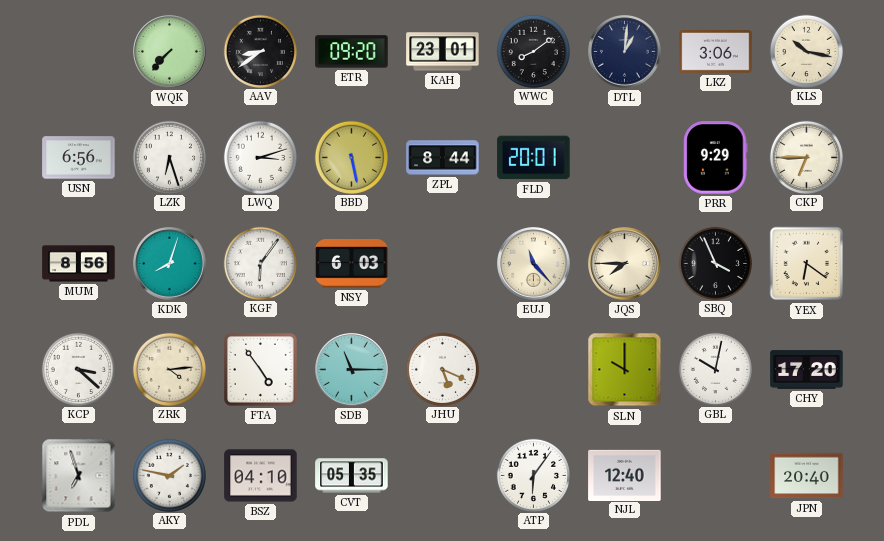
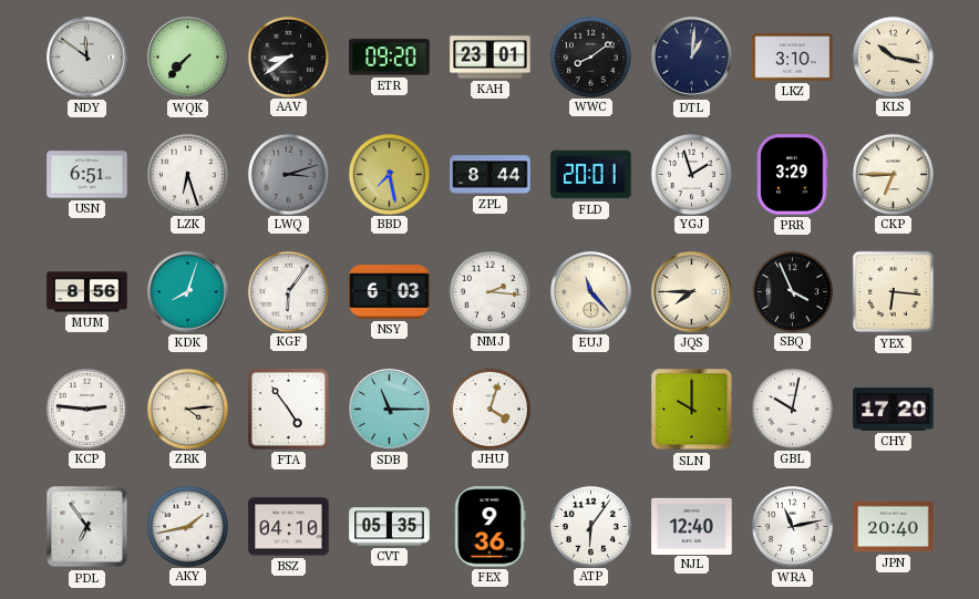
NDY: none -> 11:51
LKZ: 3:06 -> 3:10
USN: 6:56 -> 6:51
LWQ dial: white -> grey
BBD: 5:28 -> 7:28
YGJ: none -> 1:57
PRR: 9:29 -> 3:29
NMJ: none -> 2:16
YEX: 6:21 -> 6:16
KCP: 3:22 -> 2:46
JHU: 5:19 -> 4:03
PDL: 6:57 -> 6:54
AKY: 1:47 -> 1:43
FEX: none -> 9:36
WRA: none -> 11:13
